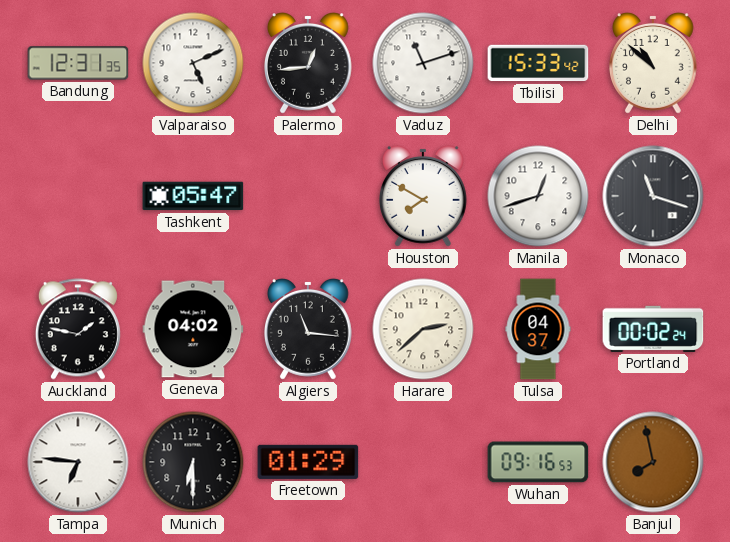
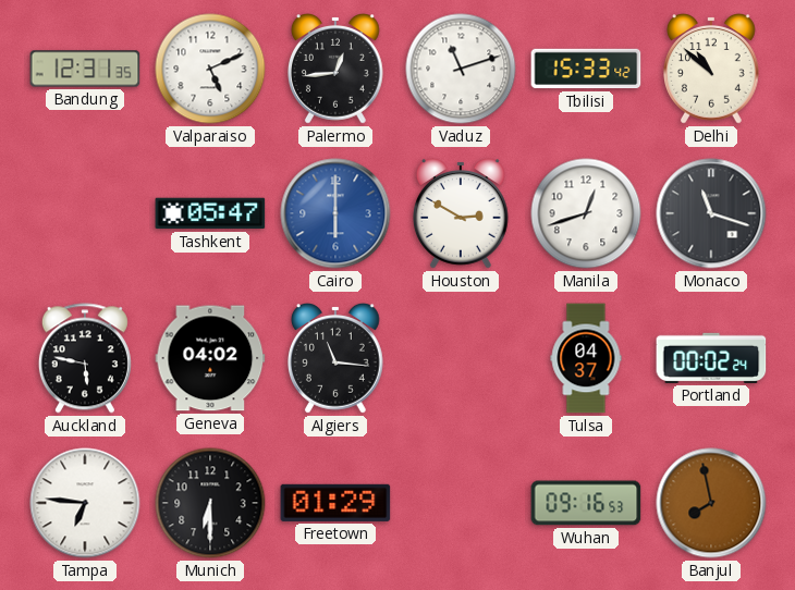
Cairo: none -> 6:00
Houston: 7:50 -> 2:50
Auckland: 1:47 -> 5:47
Harare: 2:38 -> none
